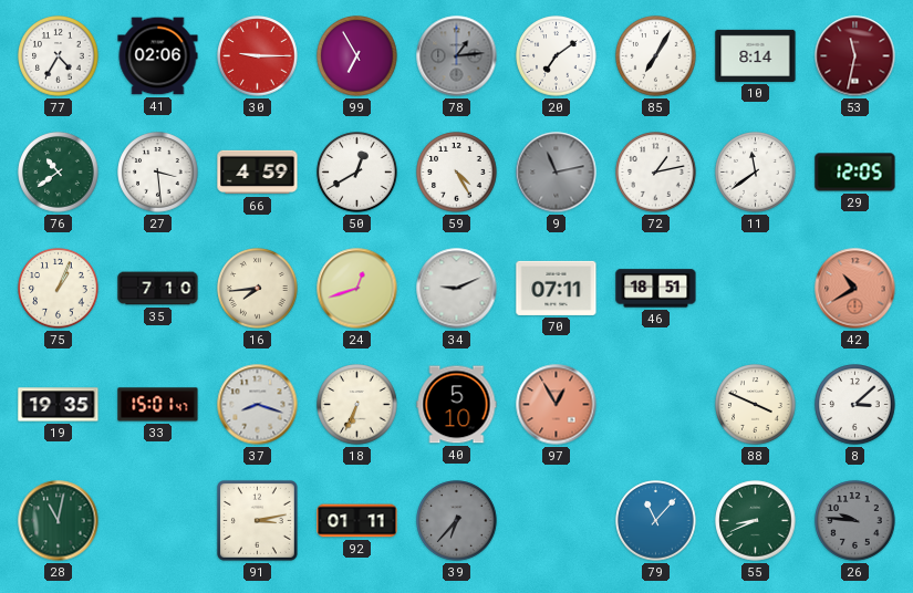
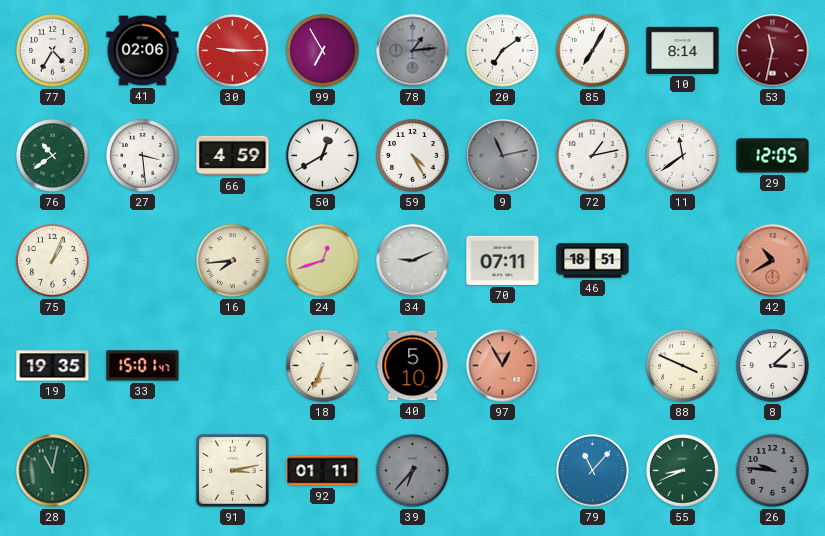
35: 7:10 -> none
37: 8:18 -> none
